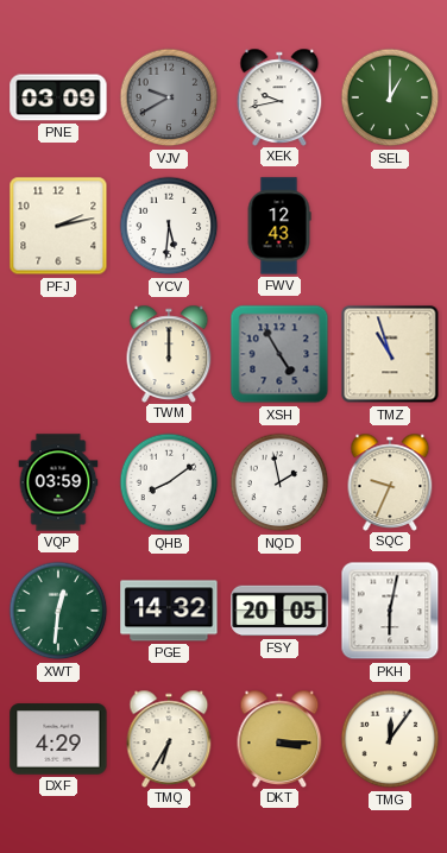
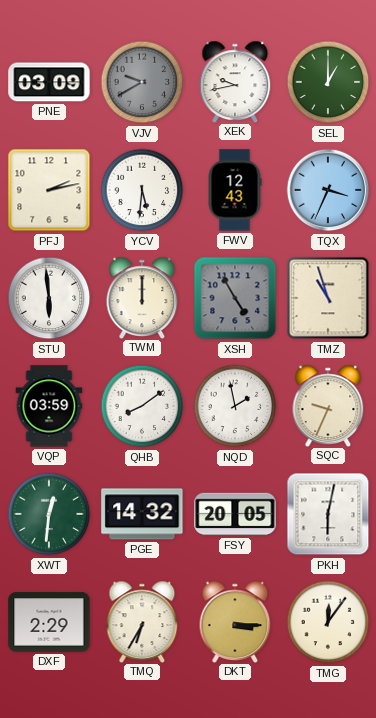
TQX: none -> 3:34
STU: none -> 5:59
DXF: 4:29 -> 2:29
